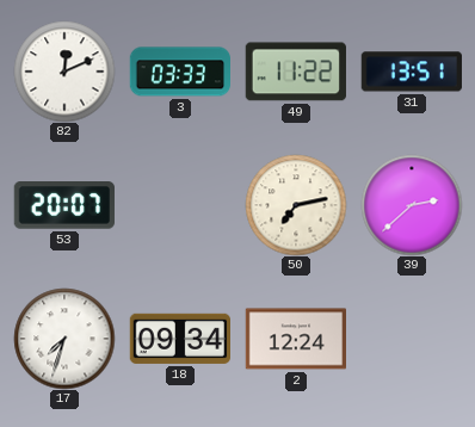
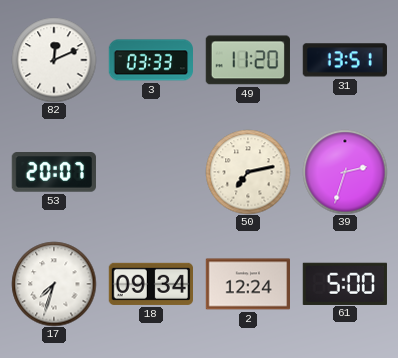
49: 11:22 -> 11:20
39: 2:38 -> 2:33
61: none -> 5:00
